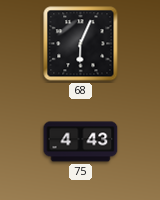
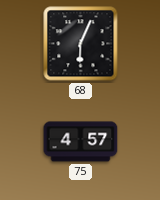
75: 4:43 -> 4:57
